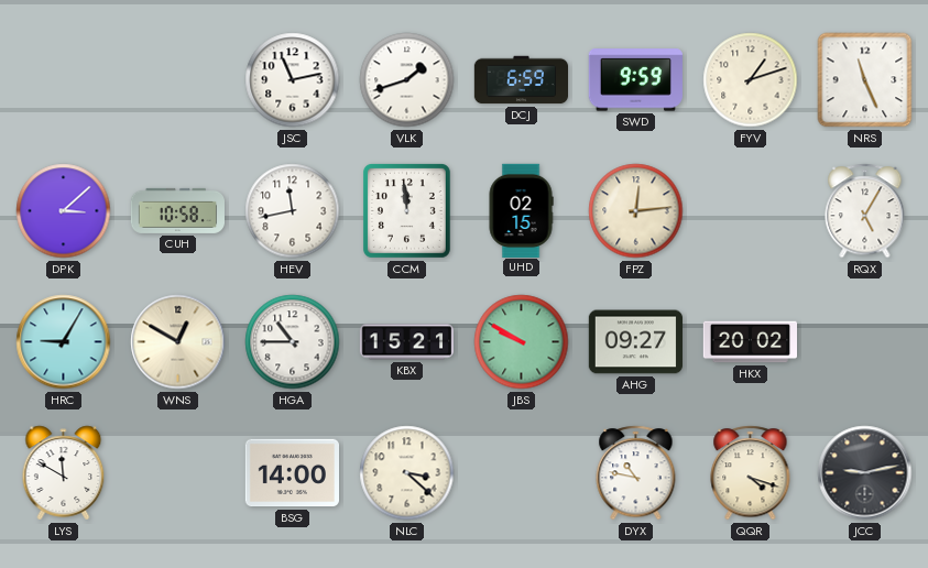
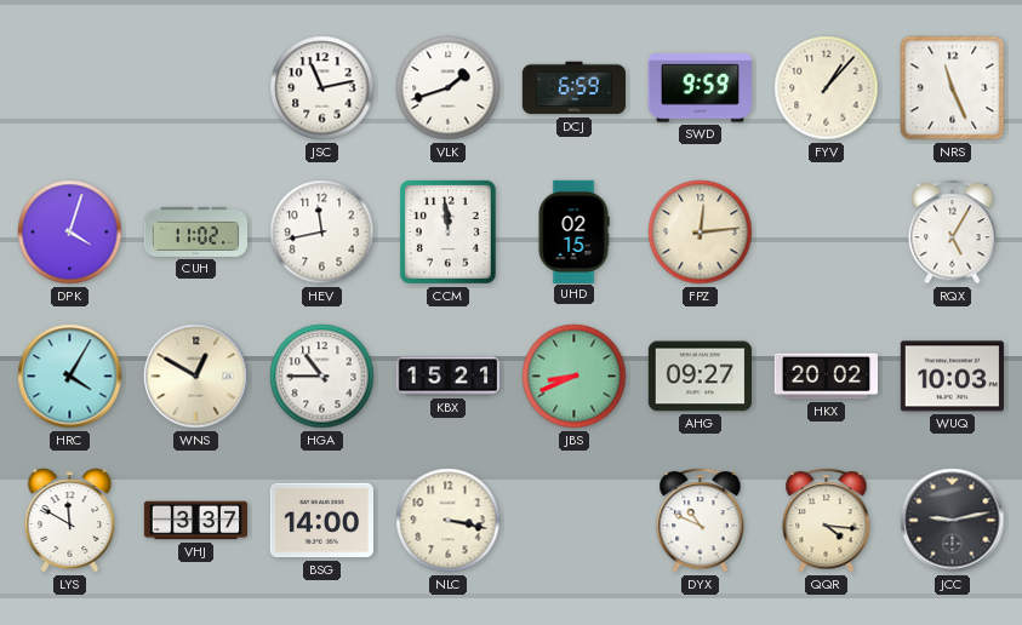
FYV: 1:12 -> 1:07
DPK: 3:08 -> 4:03
CUH: 10:58 -> 11:02
HRC: 9:05 -> 4:05
JBS: 9:50 -> 8:41
WUQ: none -> 10:03
VHJ: none -> 3:37
NLC: 3:22 -> 3:17
DYX: 10:47 -> 10:49
QQR: 4:18 -> 4:16
